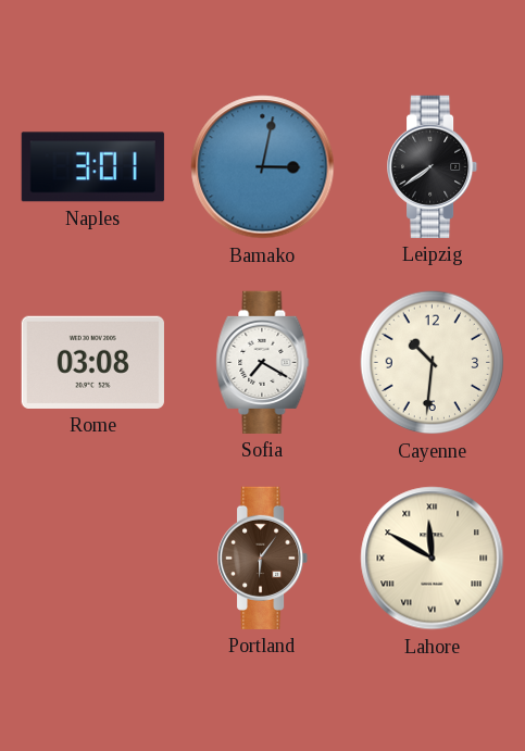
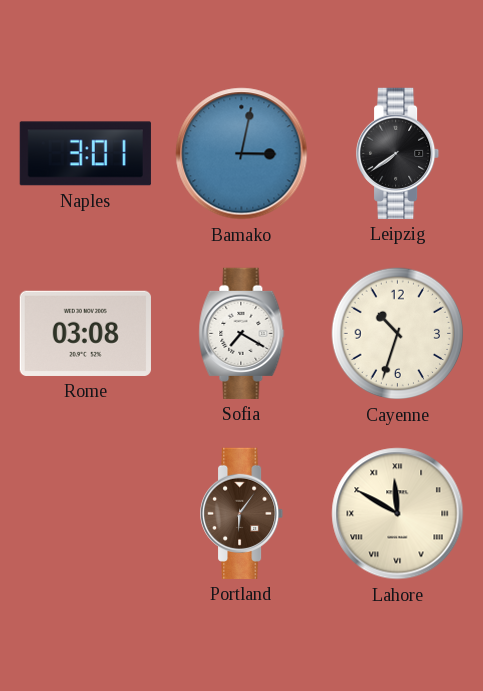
Cayenne: 10:31 -> 10:33
